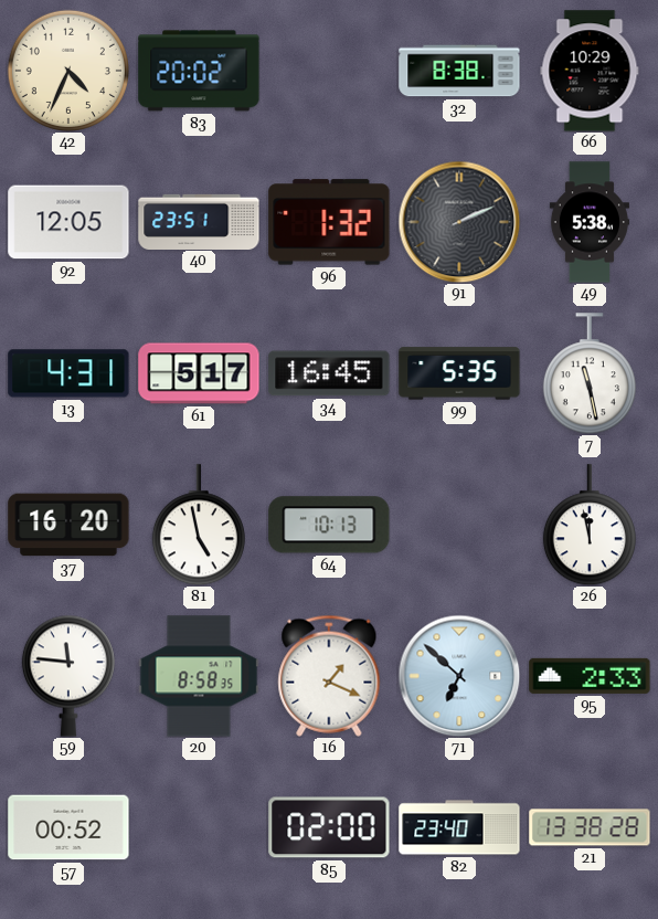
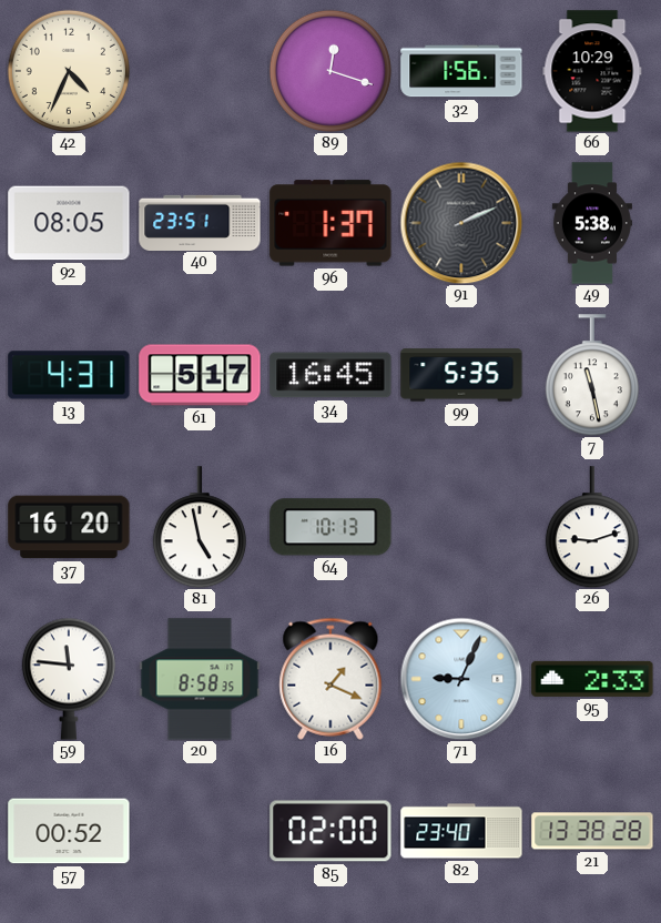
83: 20:02 -> none
89: none -> 12:18
32: 8:38 -> 1:56
92: 12:05 -> 08:05
96: 1:32 -> 1:37
26: 11:58 -> 9:12
71: 6:52 -> 9:04
